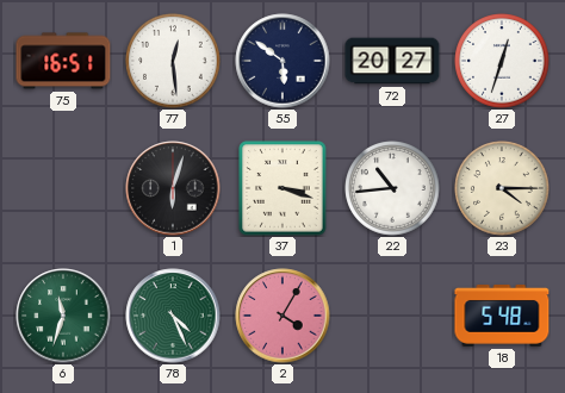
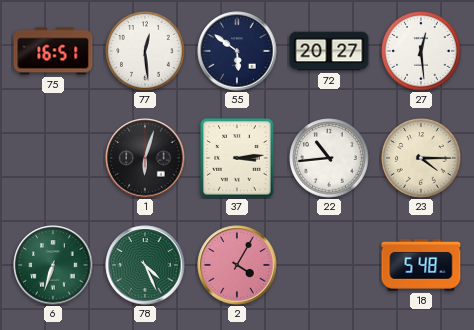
27: 12:33 -> 12:29
37: 3:18 -> 3:14
6: 11:33 -> 6:33
